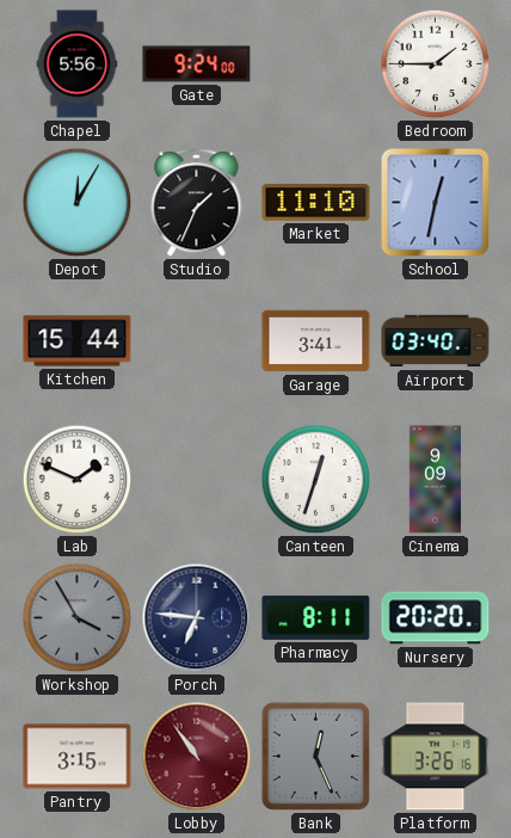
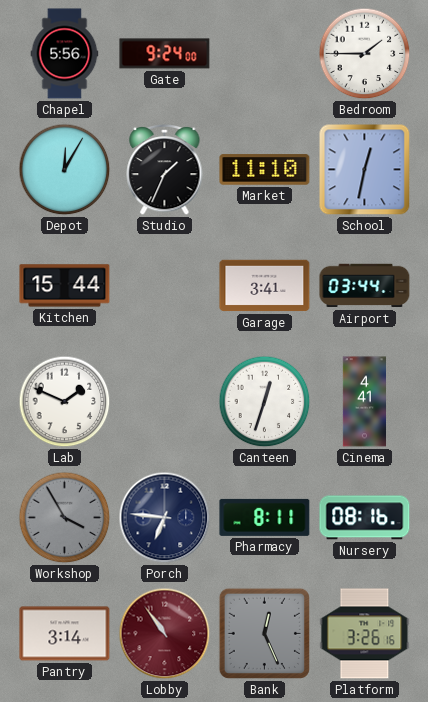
Airport: 03:40 -> 03:44
Cinema: 9:09 -> 4:41
Nursery: 20:20 -> 08:16
Pantry: 3:15 -> 3:14
